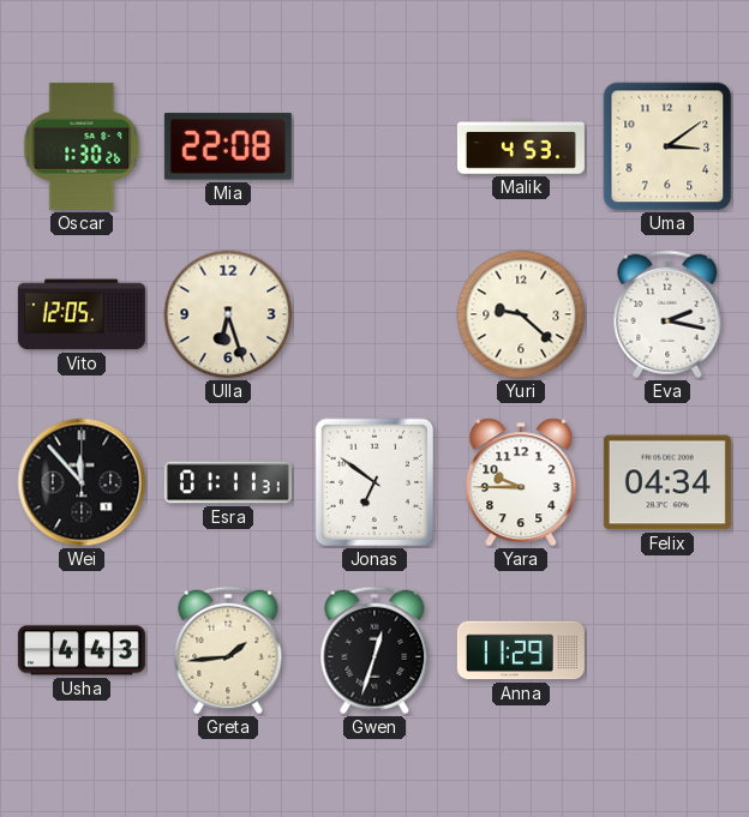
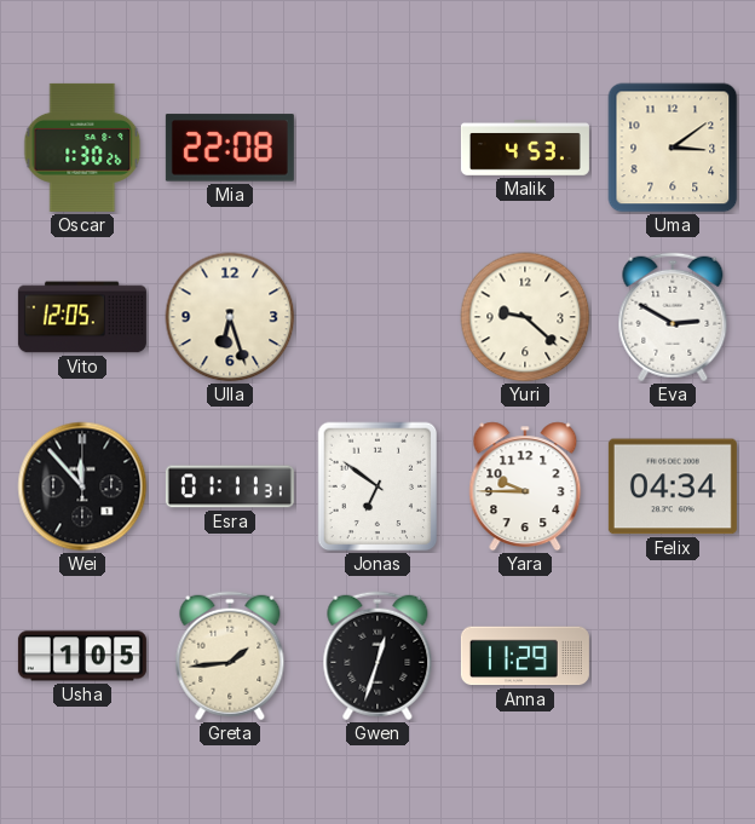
Eva: 2:17 -> 2:50
Usha: 4:43 -> 1:05
